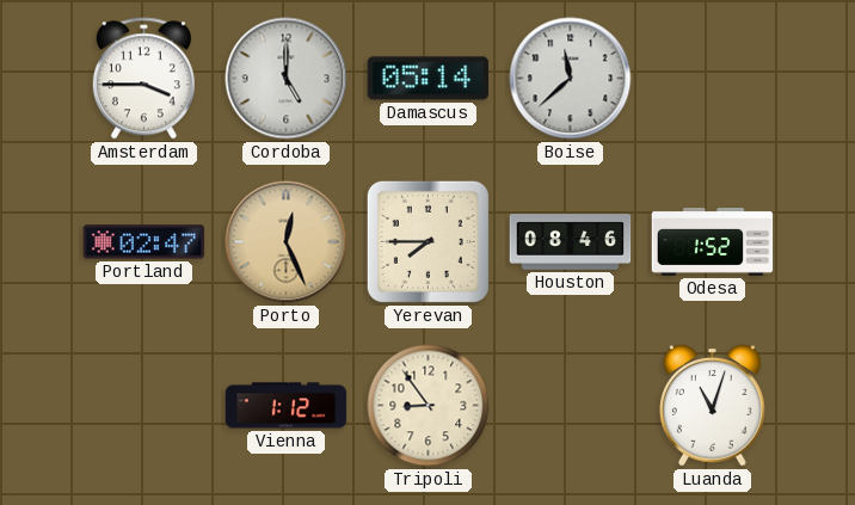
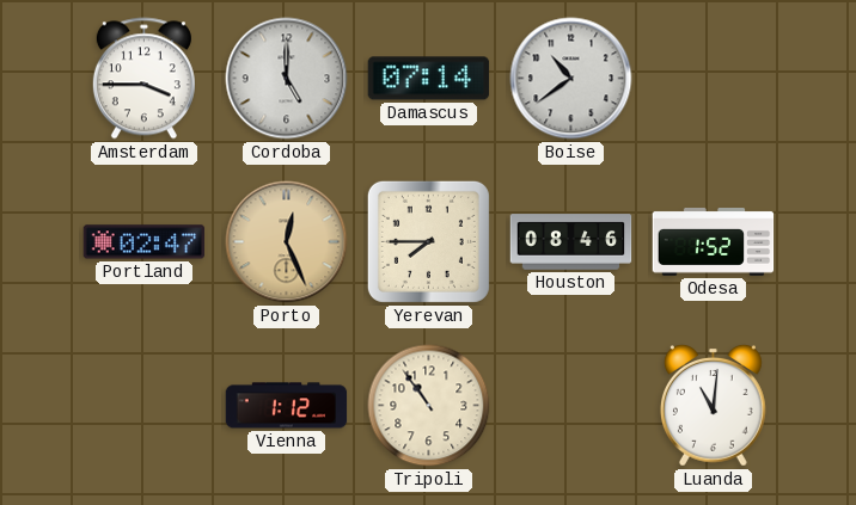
Damascus: 05:14 -> 07:14
Boise: 11:38 -> 10:39
Tripoli: 8:54 -> 10:54
Luanda: 11:03 -> 11:01
